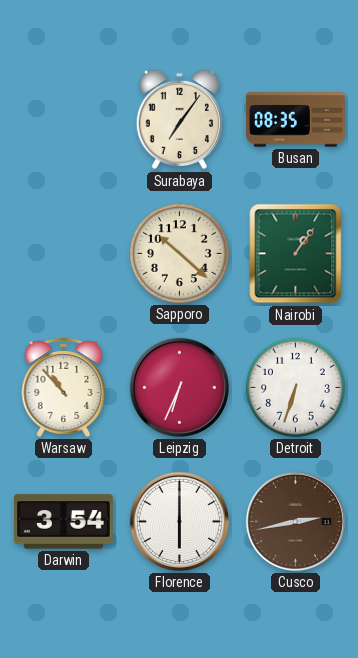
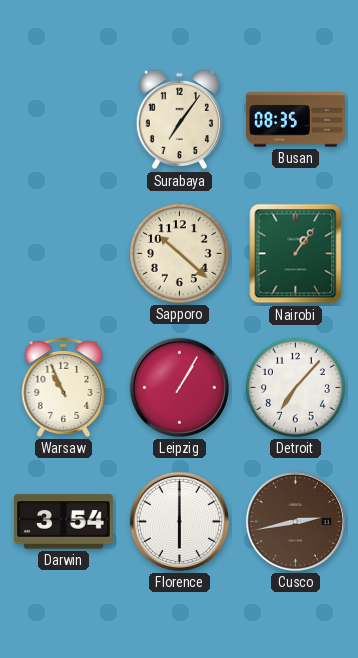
Warsaw: 10:53 -> 10:56
Leipzig: 6:34 -> 1:05
Detroit: 6:33 -> 7:07
